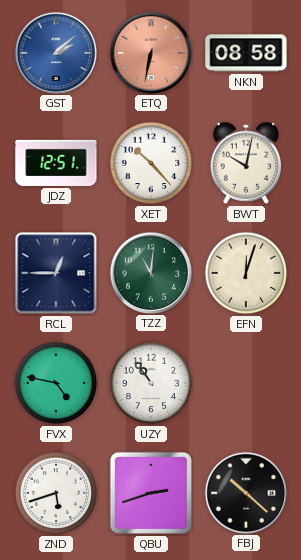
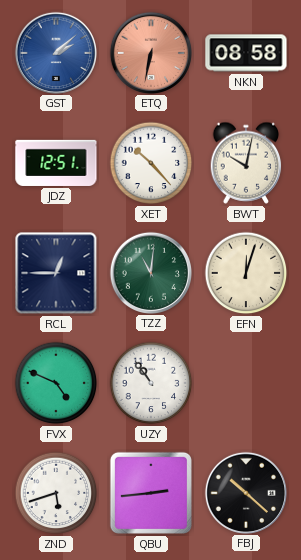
FVX: 4:47 -> 4:49
QBU: 2:42 -> 2:44
